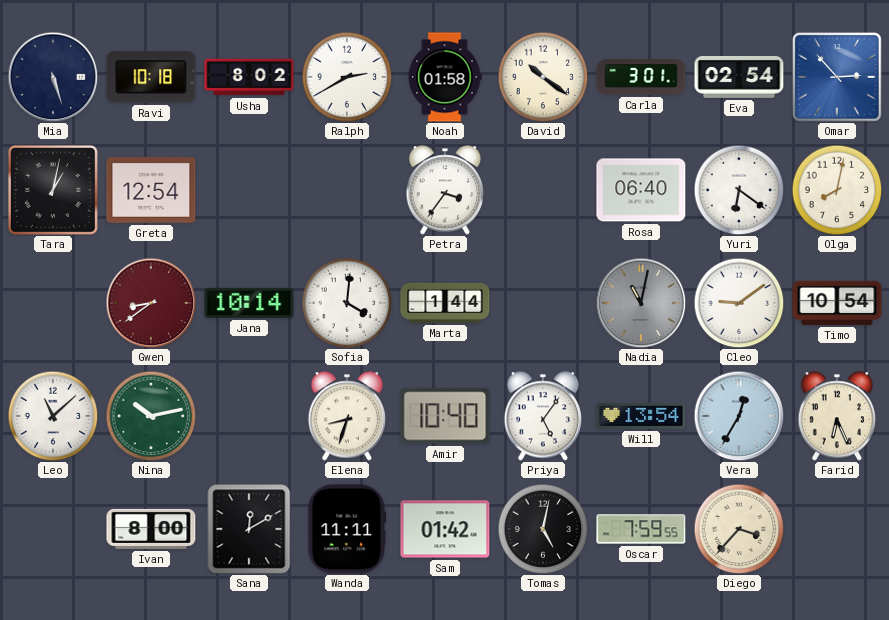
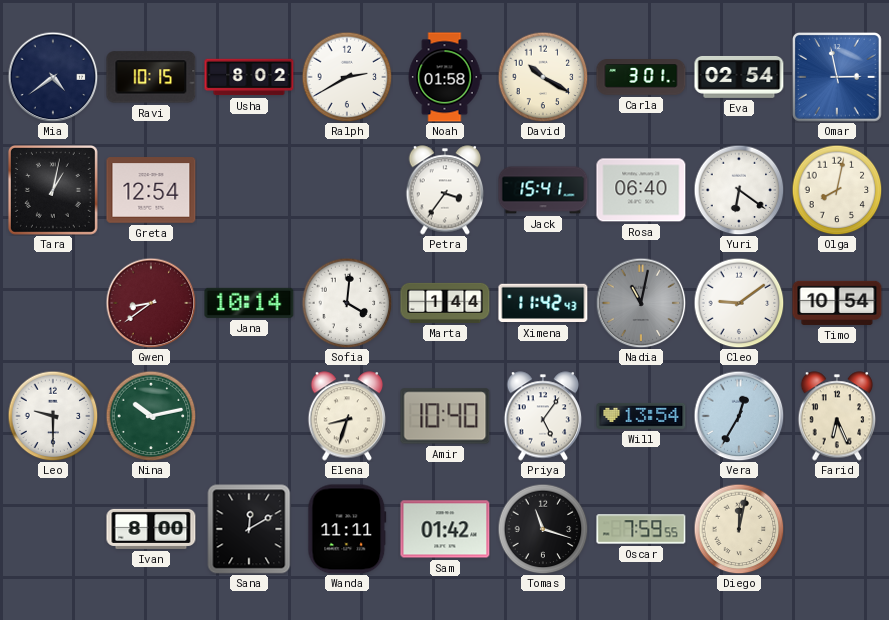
Mia: 5:27 -> 4:39
Ravi: 10:18 -> 10:15
David: 10:21 -> 10:20
Omar: 2:53 -> 2:58
Jack: none -> 15:41
Ximena: none -> 11:42
Leo: 11:08 -> 9:30
Tomas: 5:02 -> 11:18
Diego: 3:37 -> 12:02
